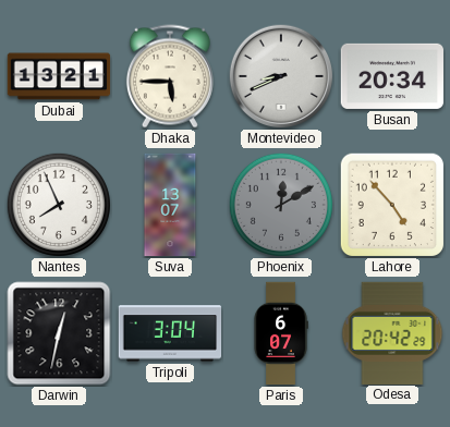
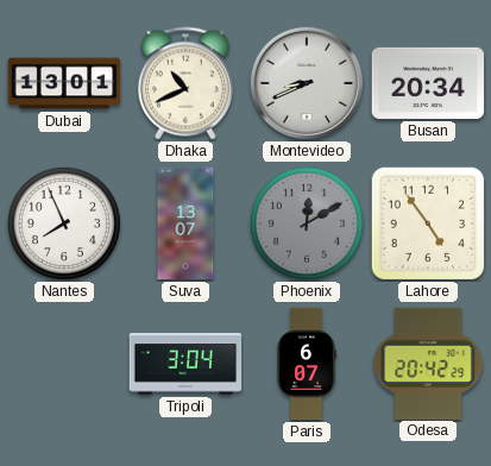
Dubai: 13:21 -> 13:01
Dhaka: 5:45 -> 10:41
Lahore: 4:53 -> 4:54
Darwin: 12:32 -> none
